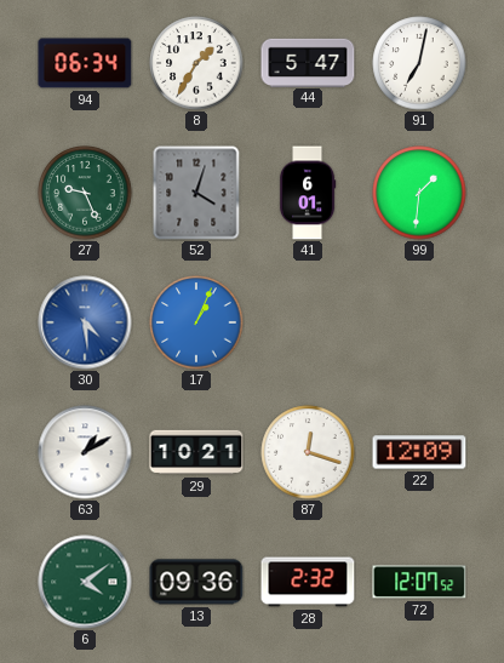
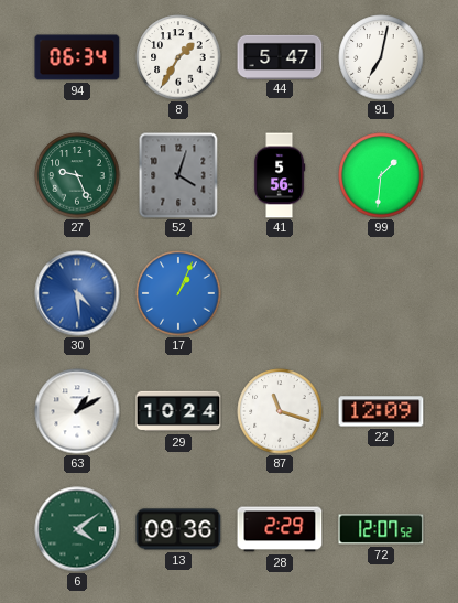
41: 6:01 -> 5:56
29: 10:21 -> 10:24
87: 12:18 -> 11:18
28: 2:32 -> 2:29
